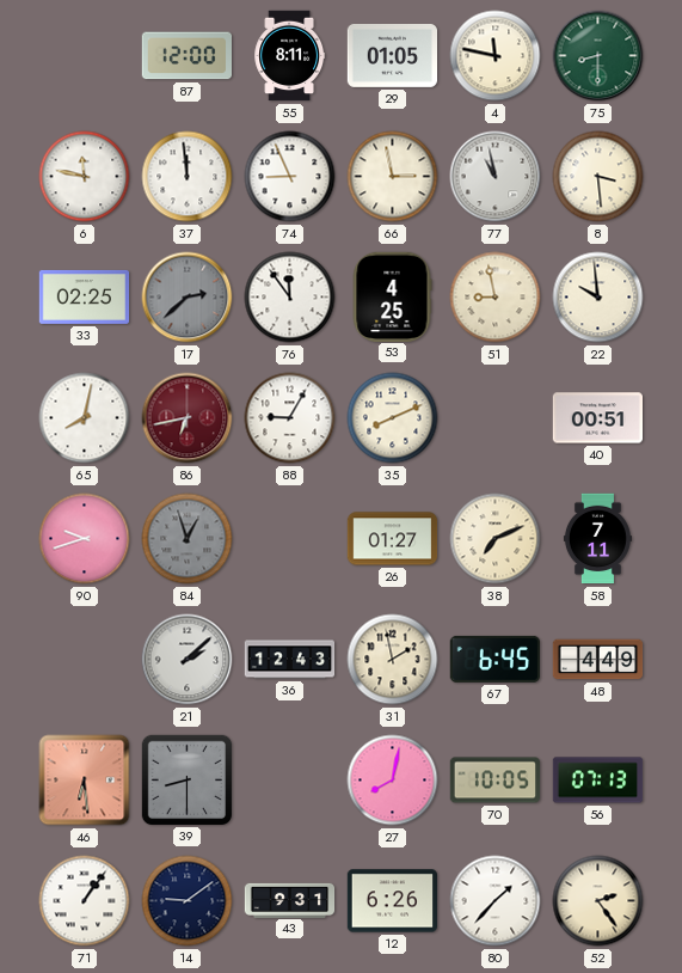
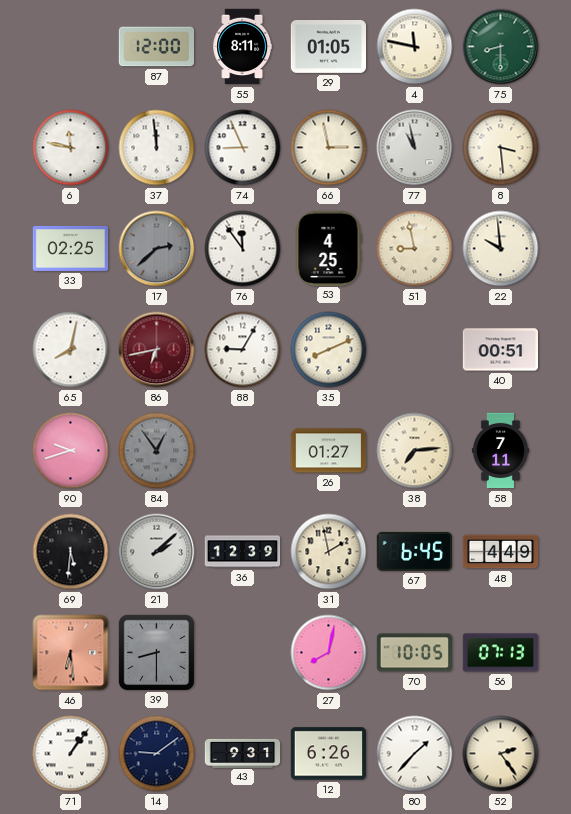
84: 12:57 -> 12:54
38: 7:11 -> 7:14
69: none -> 5:31
36: 12:43 -> 12:39
